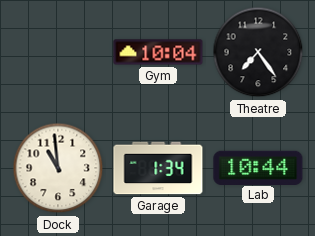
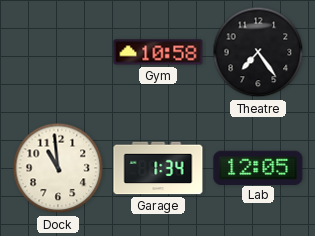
Gym: 10:04 -> 10:58
Lab: 10:44 -> 12:05
